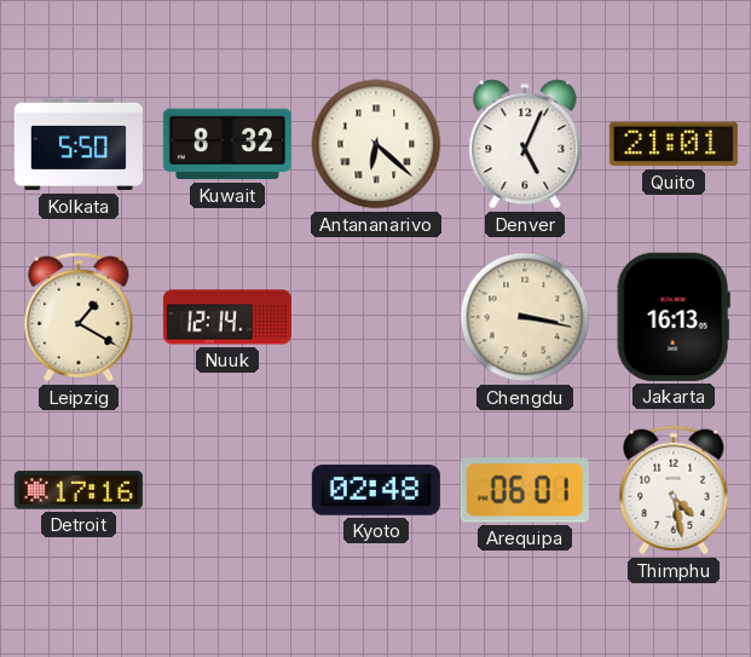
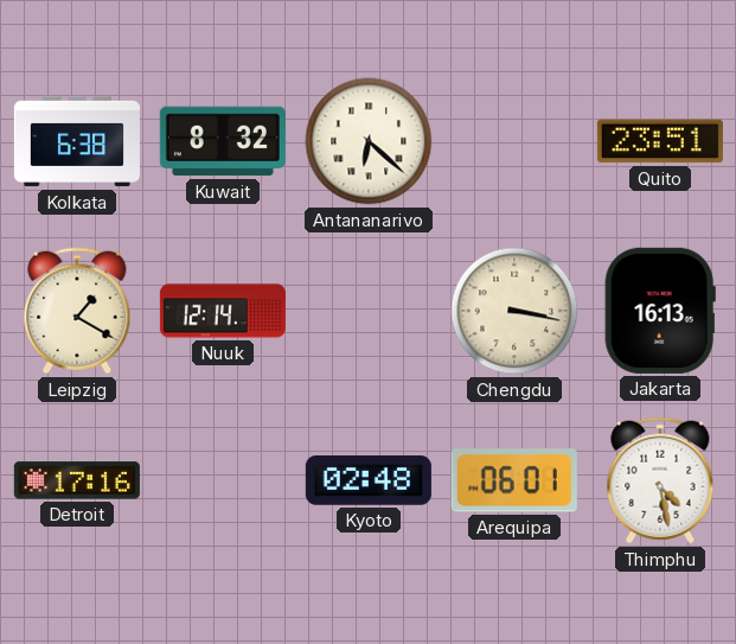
Kolkata: 5:50 -> 6:38
Denver: 5:04 -> none
Quito: 21:01 -> 23:51
